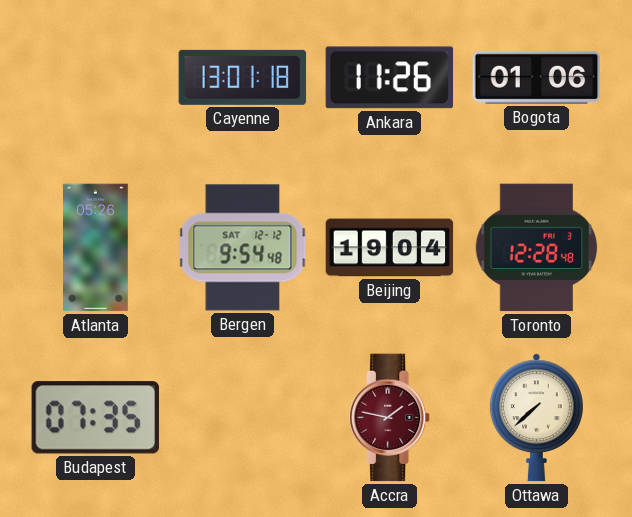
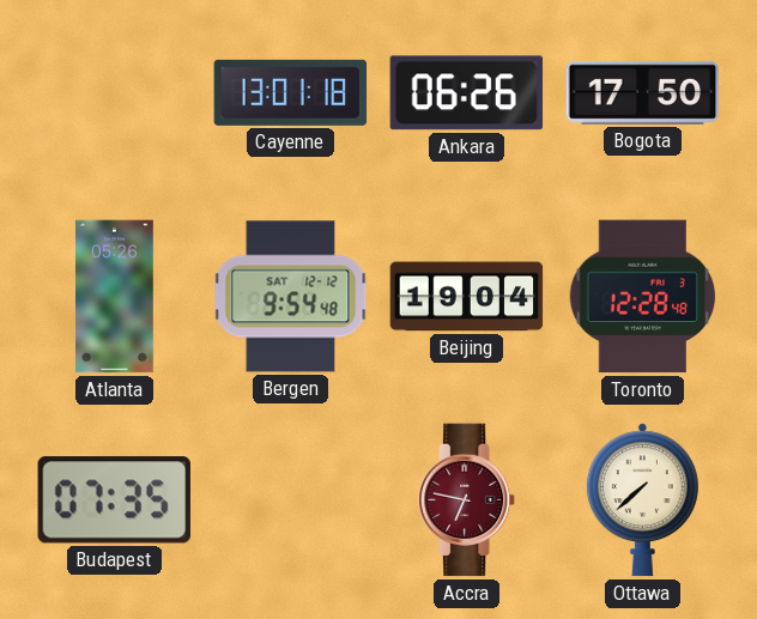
Ankara: 11:26 -> 06:26
Bogota: 01:06 -> 17:50
Accra: 1:47 -> 6:47
